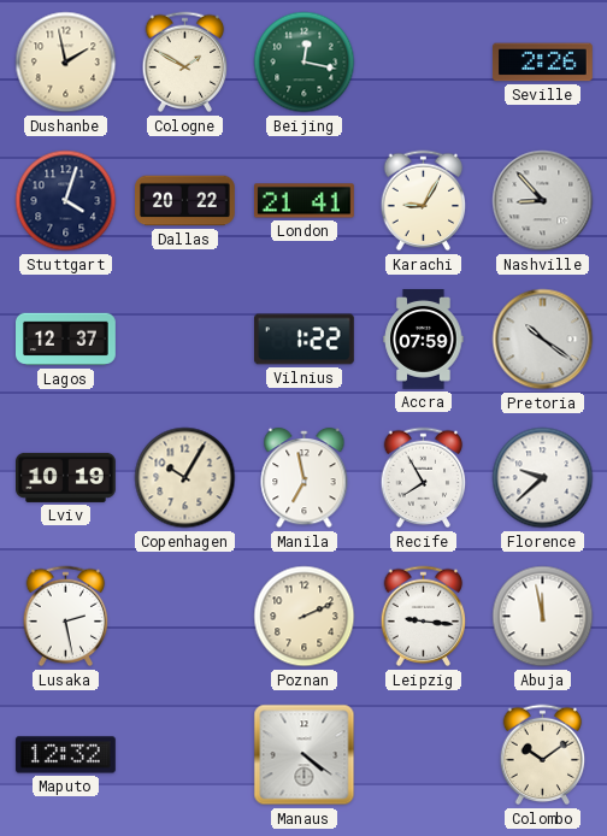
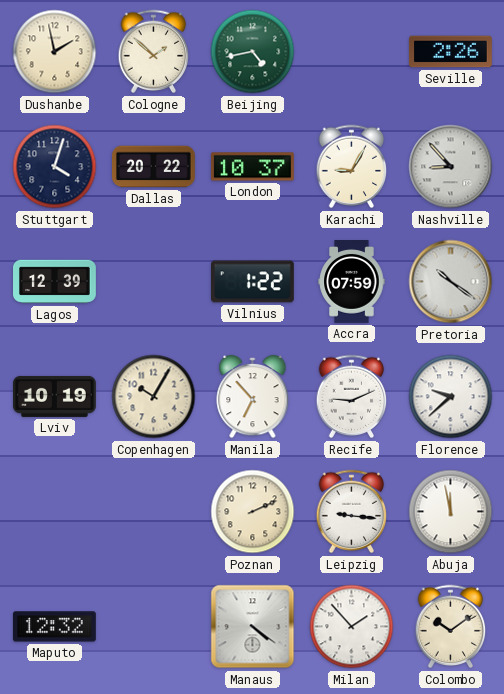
Cologne: 1:50 -> 1:52
Beijing: 12:17 -> 4:43
London: 21:41 -> 10:37
Lagos: 12:37 -> 12:39
Manila: 6:58 -> 6:53
Recife: 7:55 -> 9:11
Lusaka: 2:28 -> none
Milan: none -> 1:53
